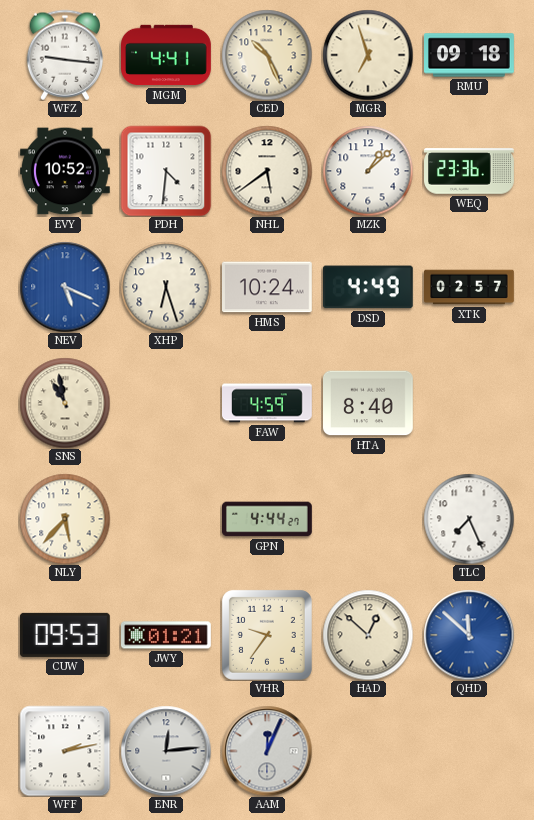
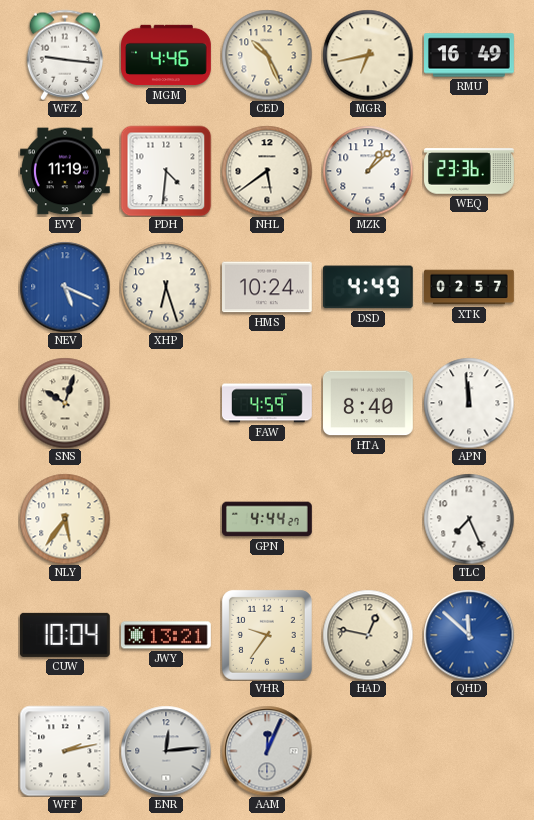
MGM: 4:41 -> 4:46
MGR: 6:57 -> 6:43
RMU: 09:18 -> 16:49
EVY: 10:52 -> 11:19
SNS: 10:58 -> 10:03
APN: none -> 11:59
NLY: 5:37 -> 5:36
CUW: 09:53 -> 10:04
JWY: 01:21 -> 13:21
HAD: 12:52 -> 12:47
